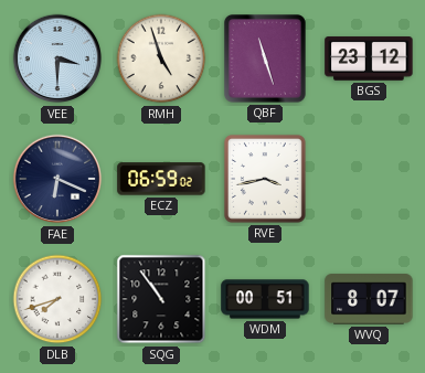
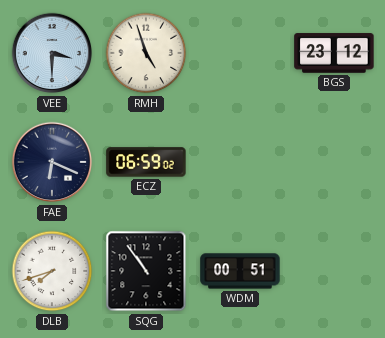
QBF: 11:27 -> none
RVE: 3:43 -> none
WVQ: 8:07 -> none
